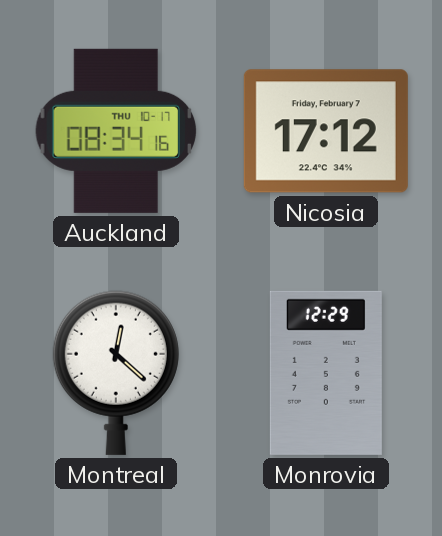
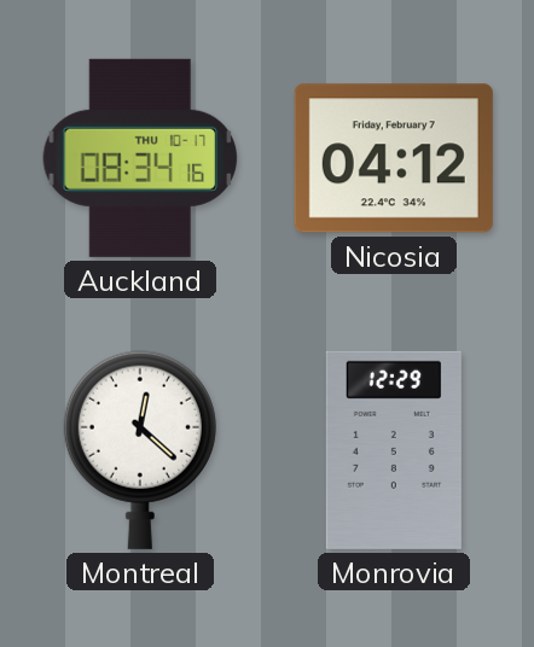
Nicosia: 17:12 -> 04:12
